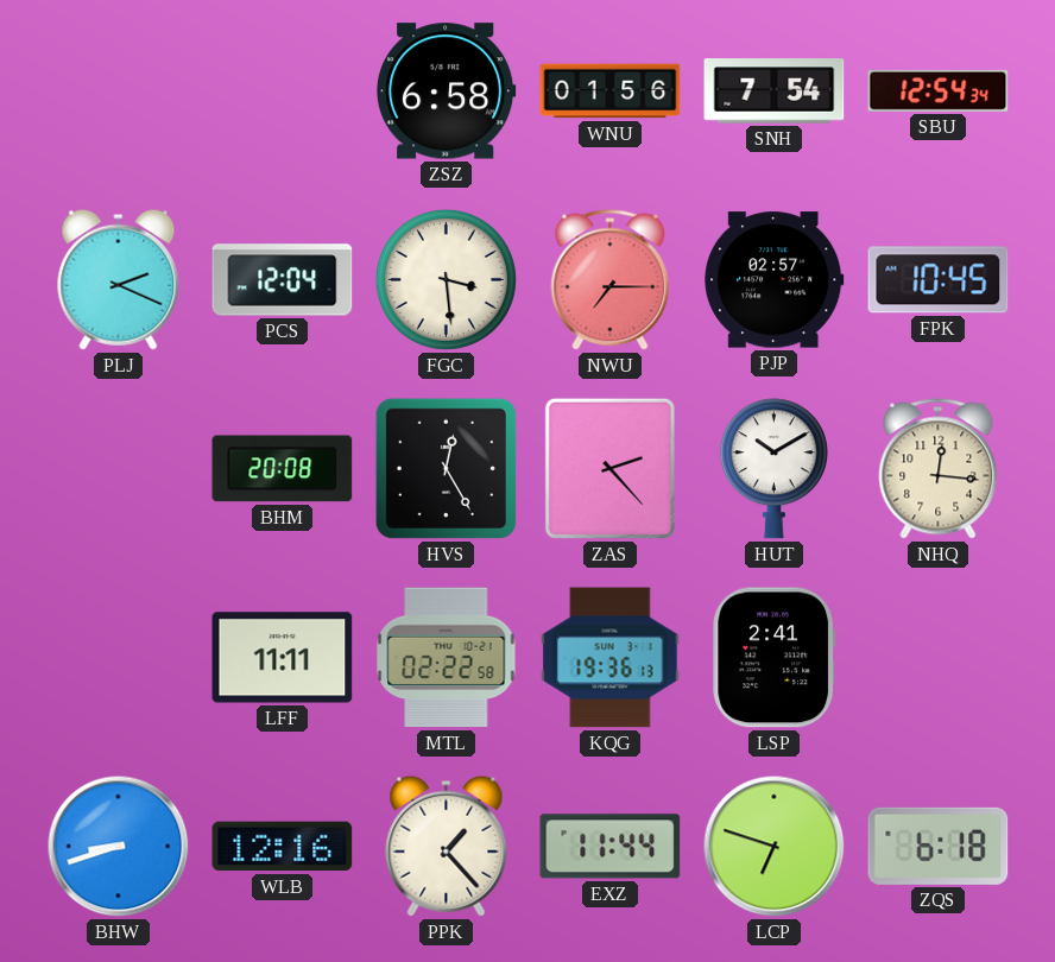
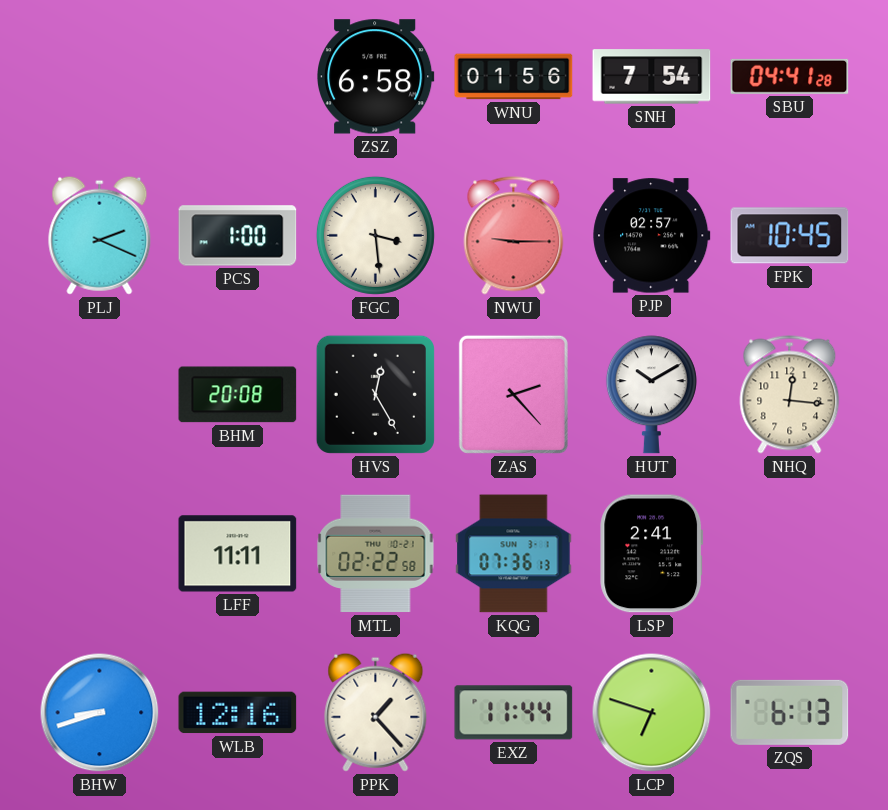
SBU: 12:54 -> 04:41
PCS: 12:04 -> 1:00
NWU: 7:15 -> 9:15
KQG: 19:36 -> 07:36
ZQS: 6:18 -> 6:13
